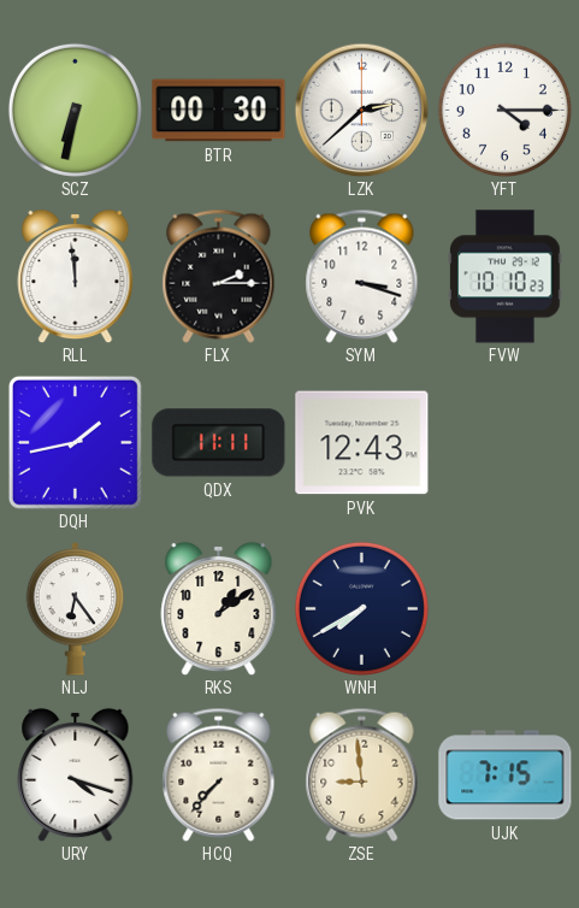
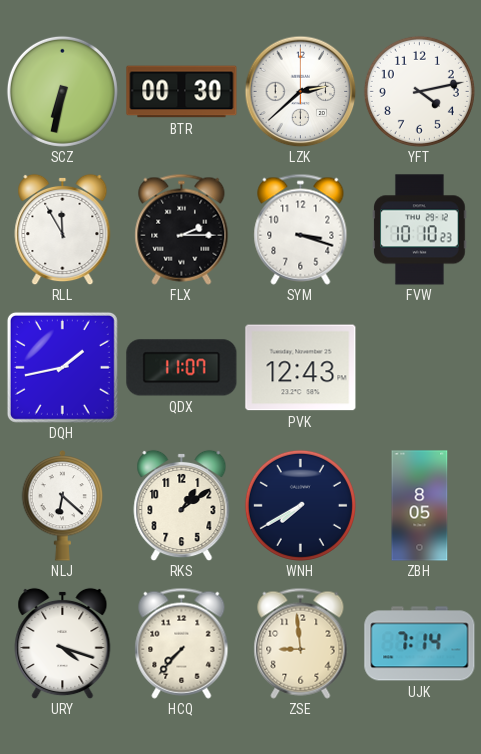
YFT: 4:15 -> 4:13
RLL: 11:59 -> 11:55
QDX: 11:11 -> 11:07
NLJ: 6:24 -> 6:22
ZBH: none -> 8:05
UJK: 7:15 -> 7:14
